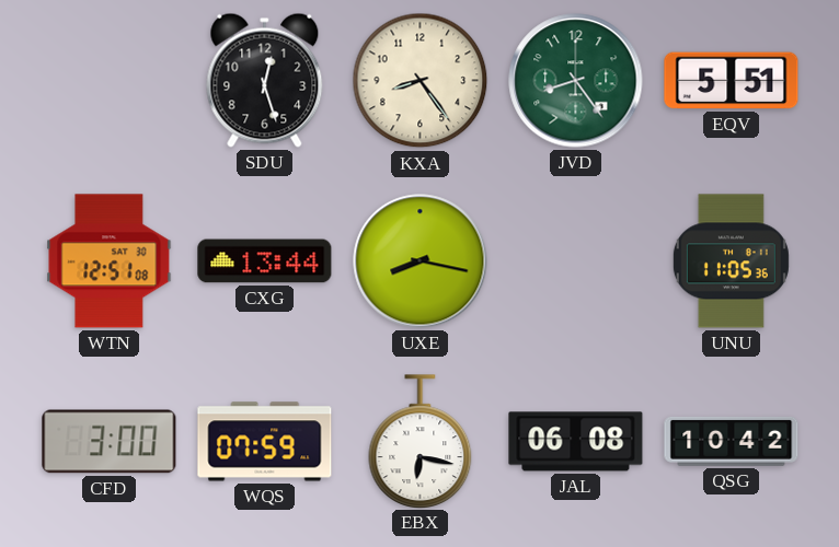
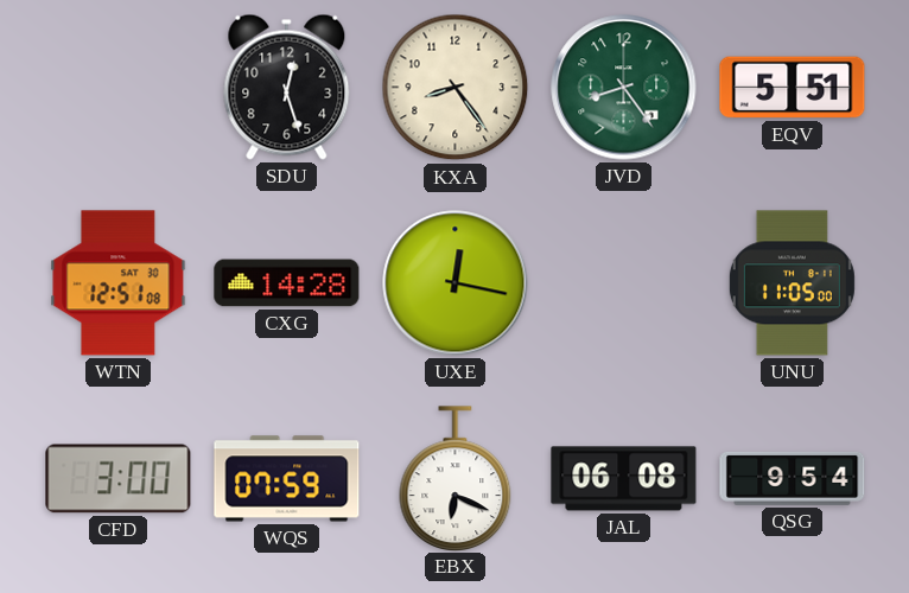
CXG: 13:44 -> 14:28
UXE: 8:17 -> 12:17
UNU: 11:05:36 -> 11:05:00
EBX: 6:17 -> 6:19
QSG: 10:42 -> 9:54
